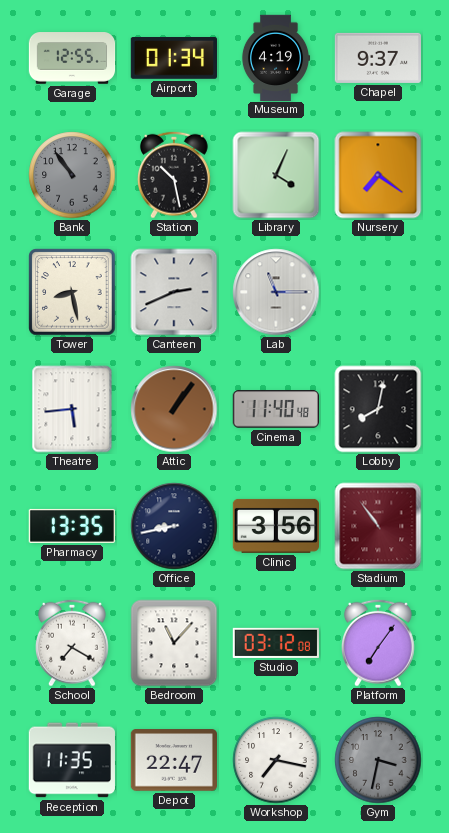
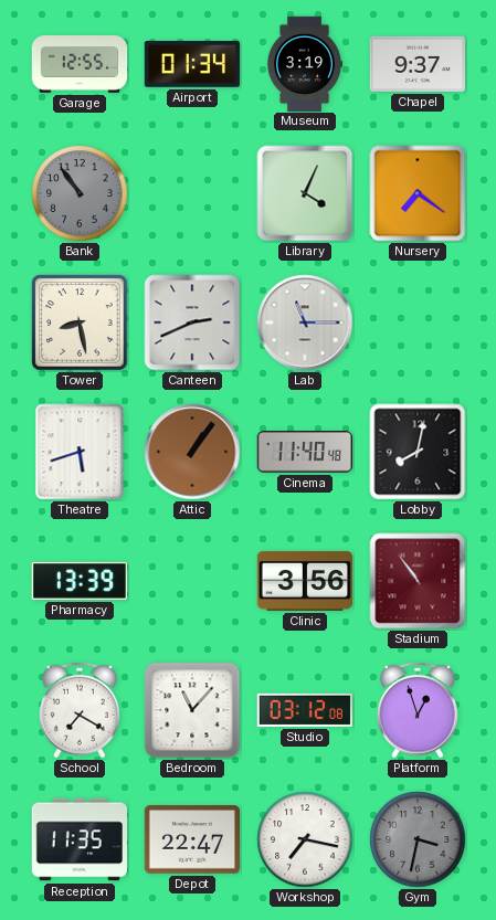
Museum: 4:19 -> 3:19
Station: 10:28 -> none
Theatre: 5:44 -> 5:42
Pharmacy: 13:35 -> 13:39
Office: 8:43 -> none
Platform: 7:06 -> 12:57
